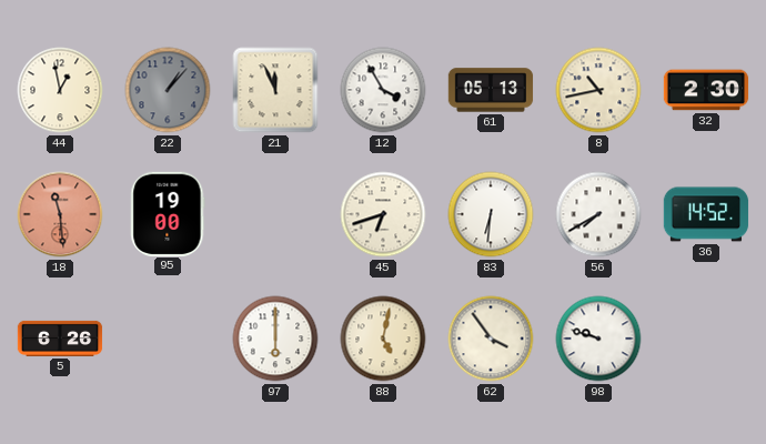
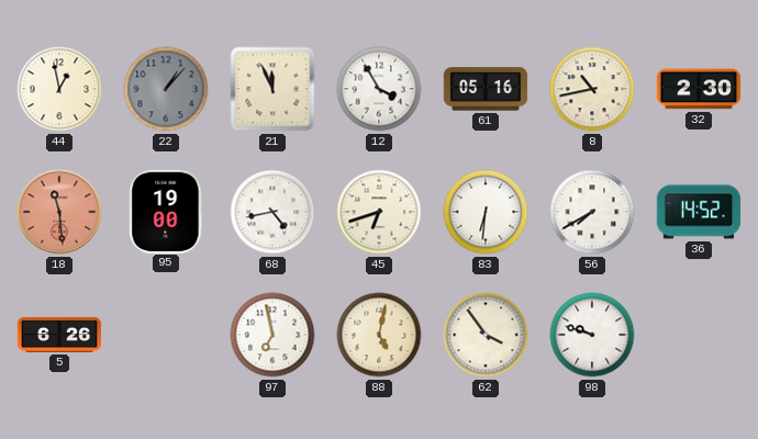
61: 05:13 -> 05:16
68: none -> 4:43
97: 6:00 -> 6:58
